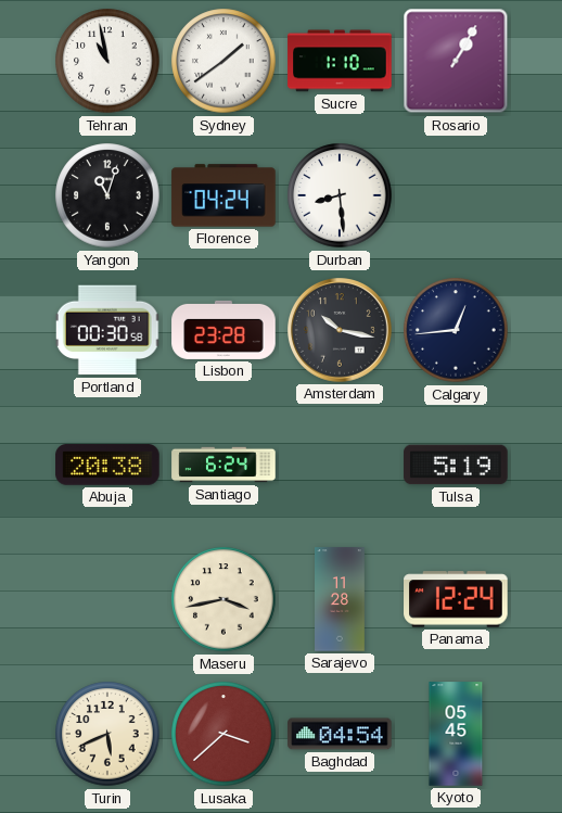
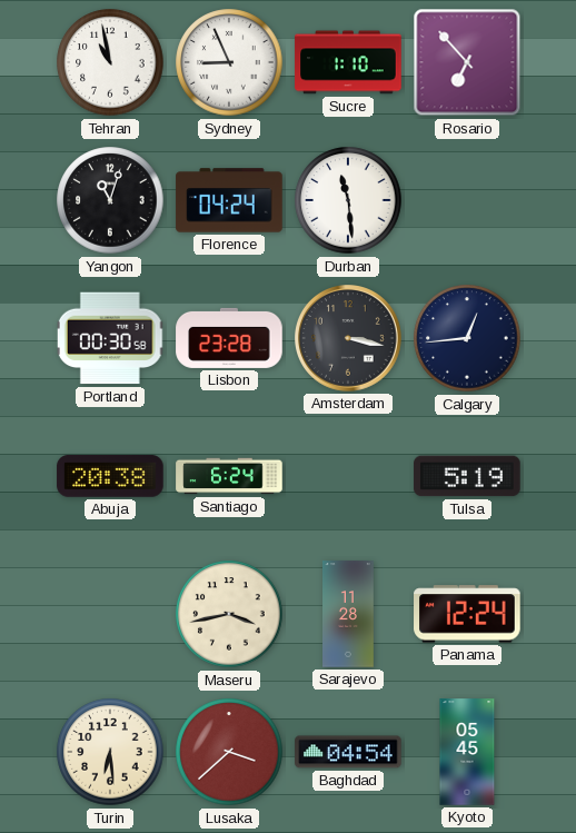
Sydney: 1:39 -> 8:56
Rosario: 1:05 -> 6:53
Durban: 8:29 -> 11:29
Amsterdam: 10:17 -> 3:17
Turin: 5:41 -> 6:29
